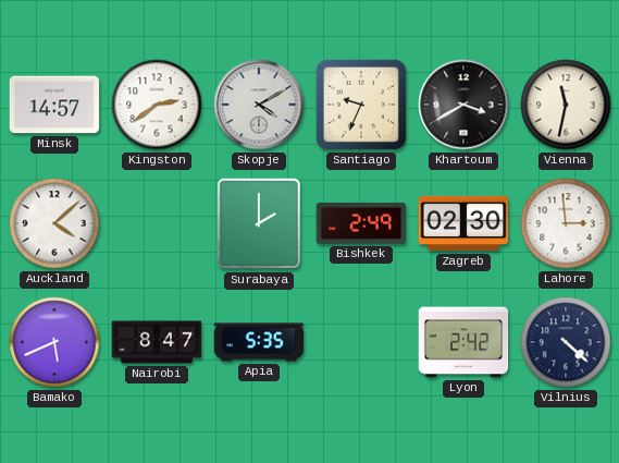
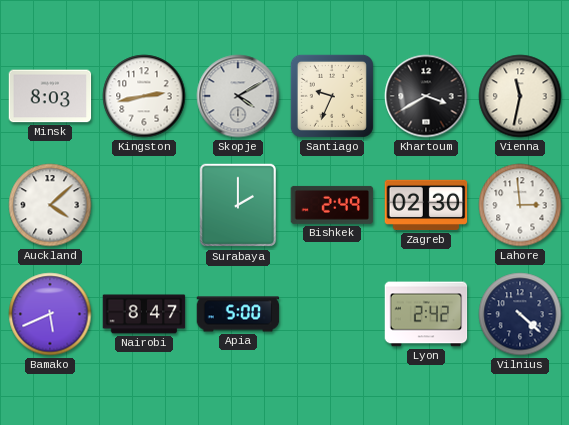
Minsk: 14:57 -> 8:03
Kingston: 2:39 -> 2:43
Apia: 5:35 -> 5:00
